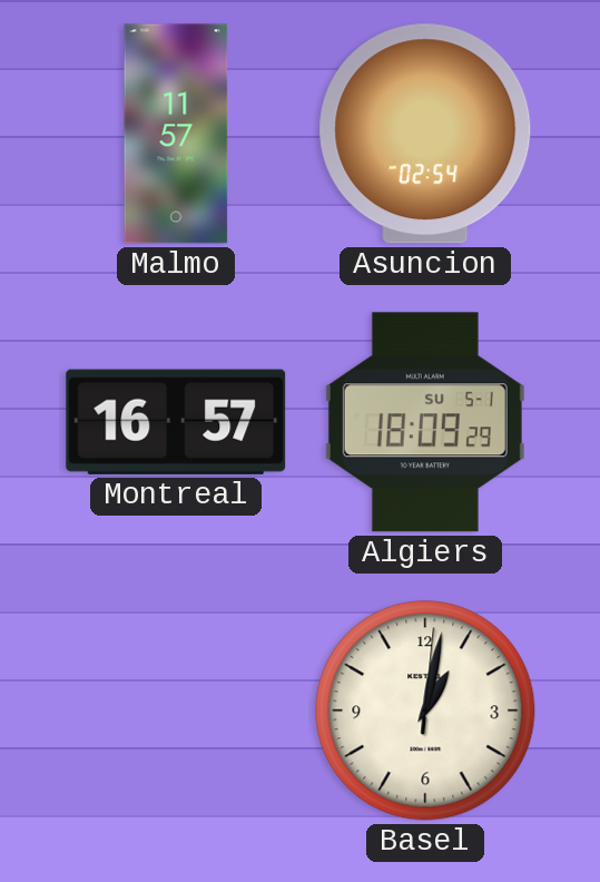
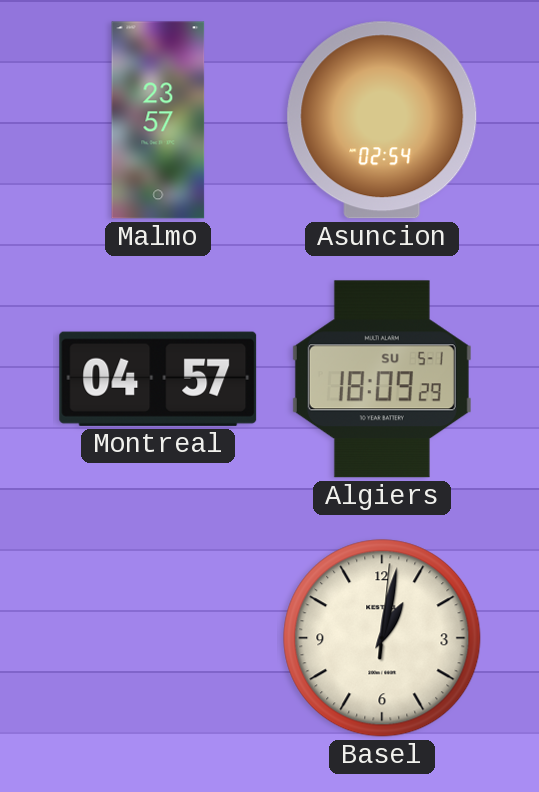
Malmo: 11:57 -> 23:57
Montreal: 16:57 -> 04:57
